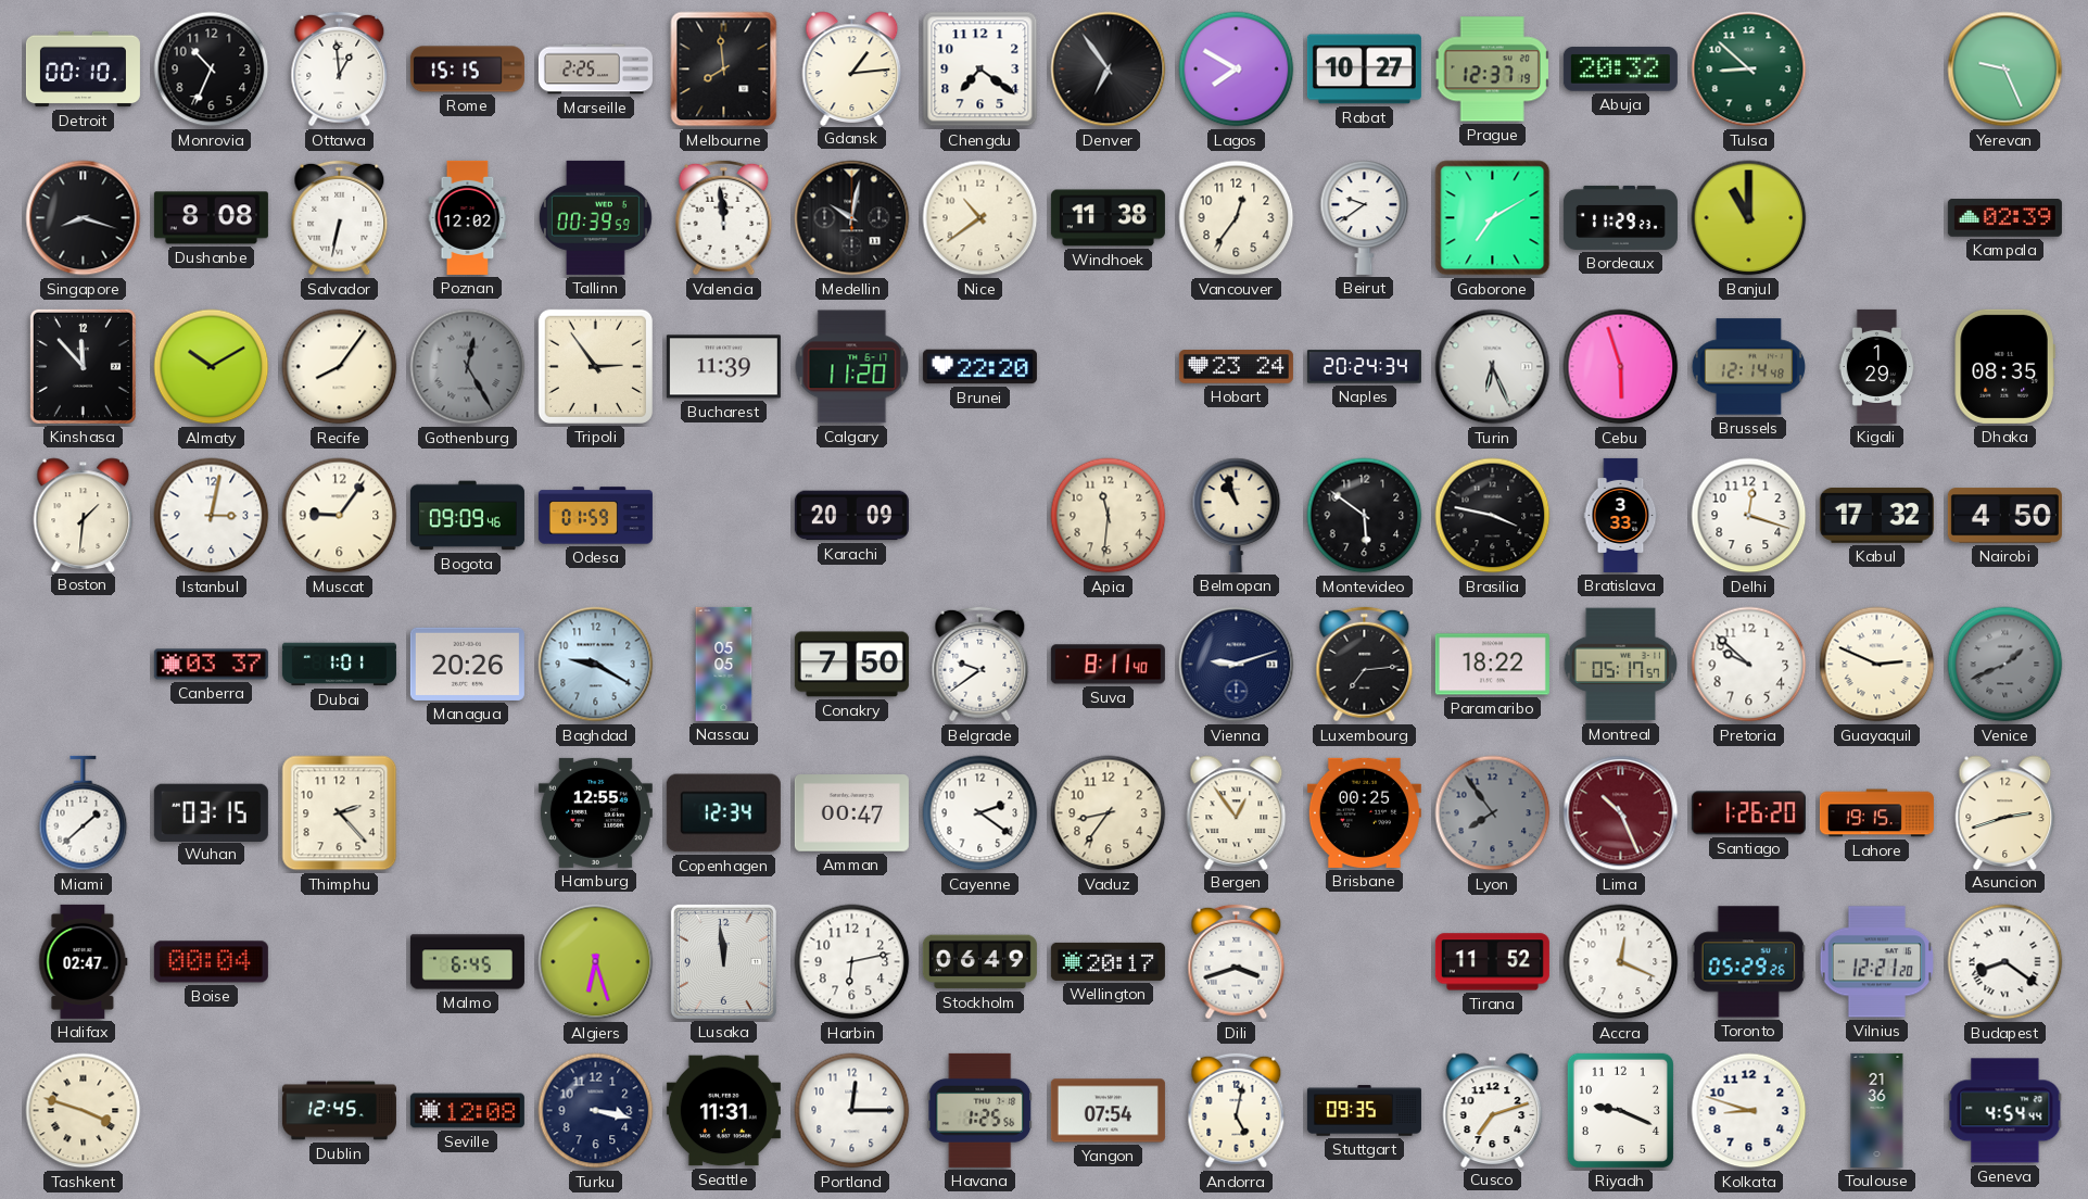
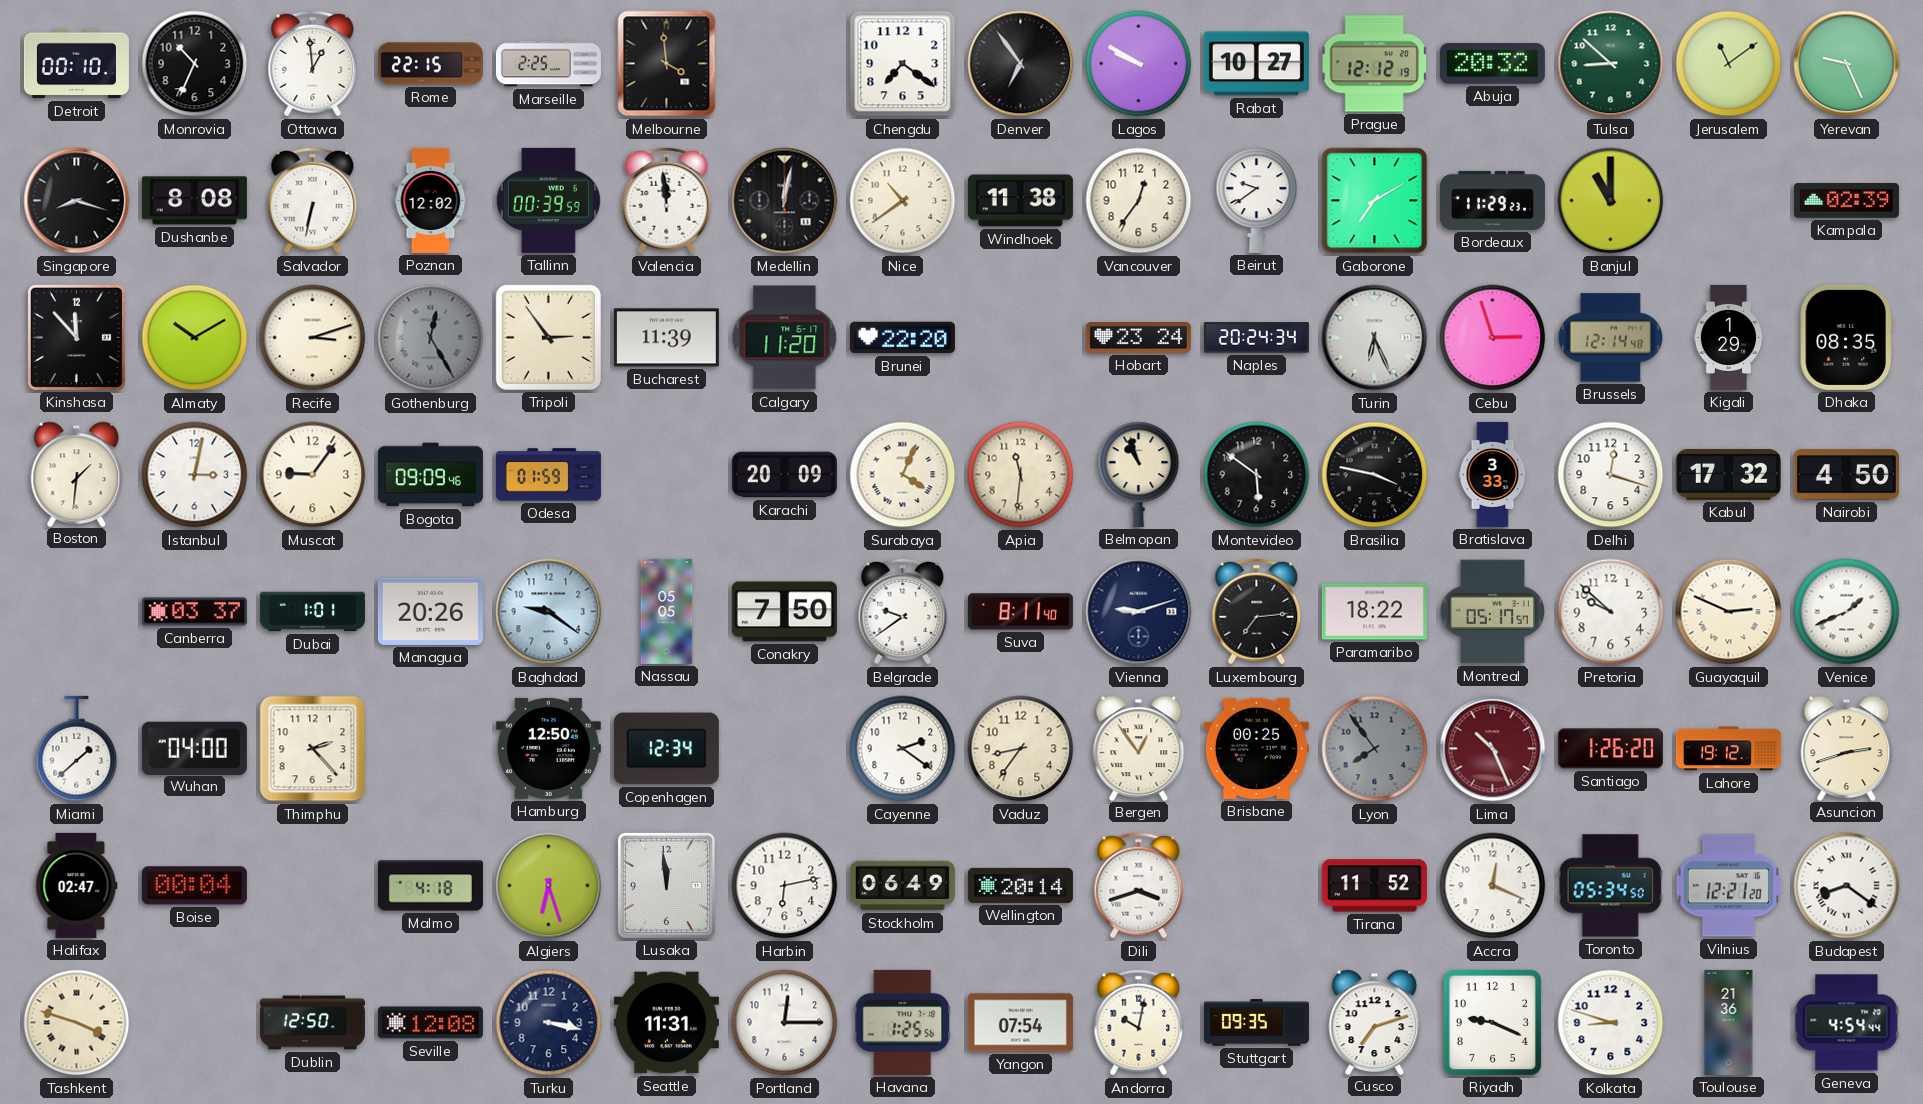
Rome: 15:15 -> 22:15
Melbourne: 7:59 -> 3:59
Gdansk: 1:14 -> none
Lagos: 7:50 -> 9:50
Prague: 12:37 -> 12:12
Jerusalem: none -> 11:09
Medellin: 10:02 -> 12:02
Recife: 8:06 -> 3:12
Cebu: 5:57 -> 2:57
Surabaya: none -> 4:04
Baghdad: 9:20 -> 9:21
Venice dial: grey -> white
Wuhan: 03:15 -> 04:00
Hamburg: 12:55 -> 12:50
Amman: 00:47 -> none
Lahore: 19:15 -> 19:12
Malmo: 6:45 -> 4:18
Wellington: 20:17 -> 20:14
Toronto: 05:29 -> 05:34
Dublin: 12:45 -> 12:50
Andorra: 5:02 -> 10:02
